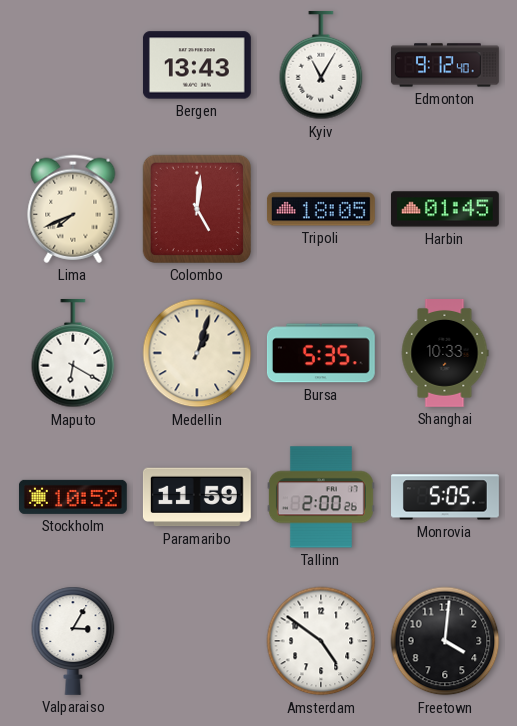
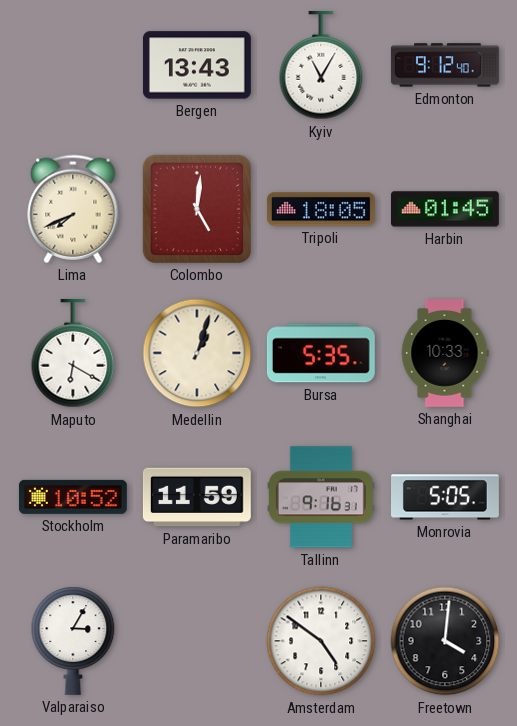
Tallinn: 2:00 -> 9:16
